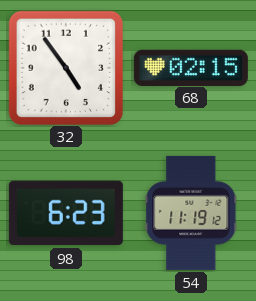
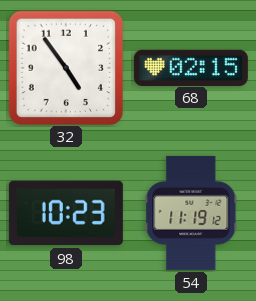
98: 6:23 -> 10:23
